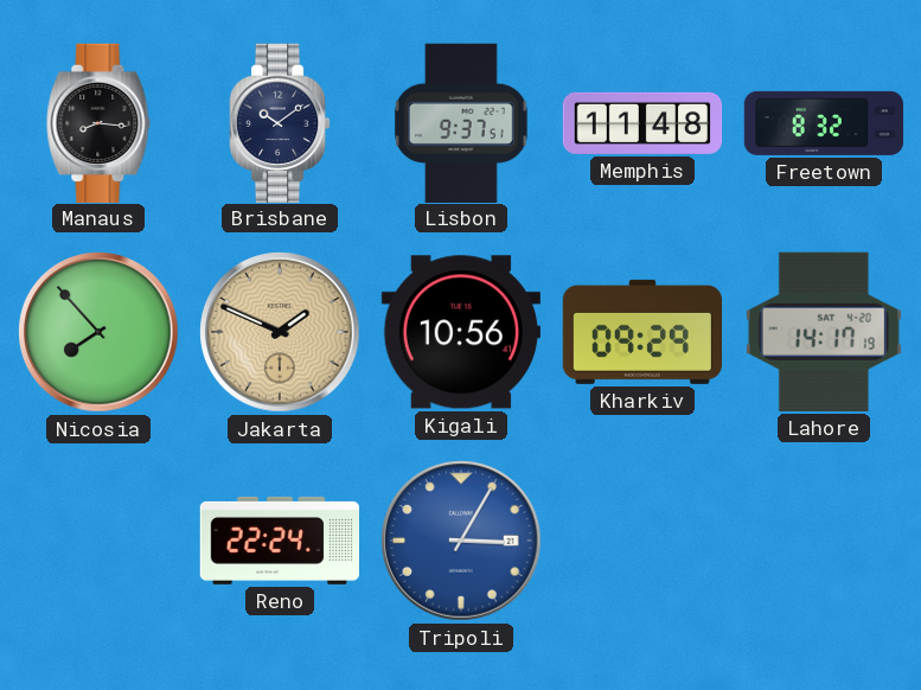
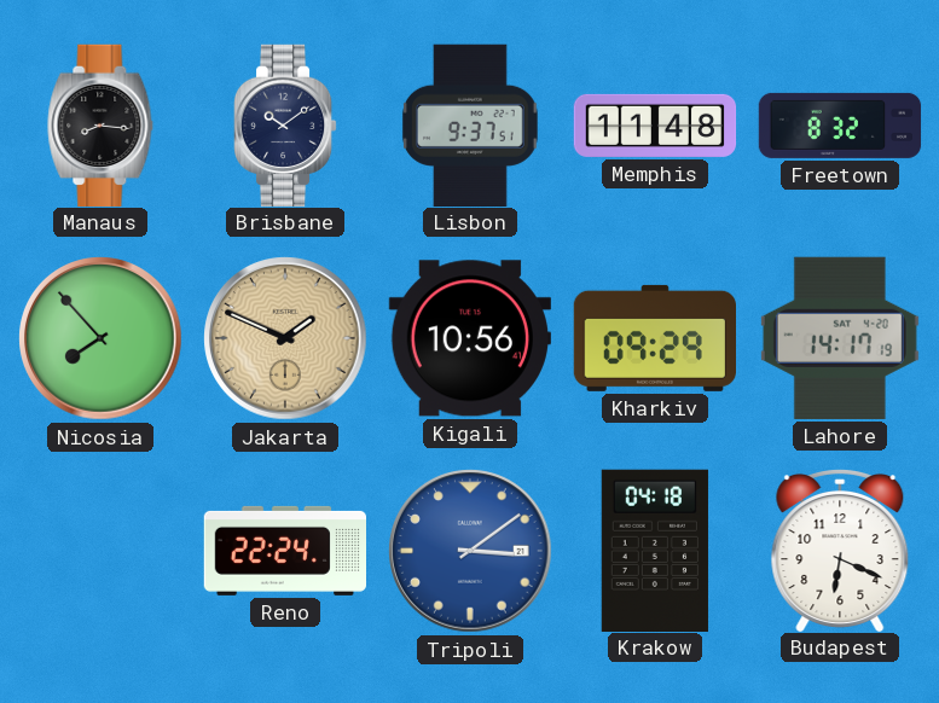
Tripoli: 3:05 -> 3:09
Krakow: none -> 04:18
Budapest: none -> 6:19
